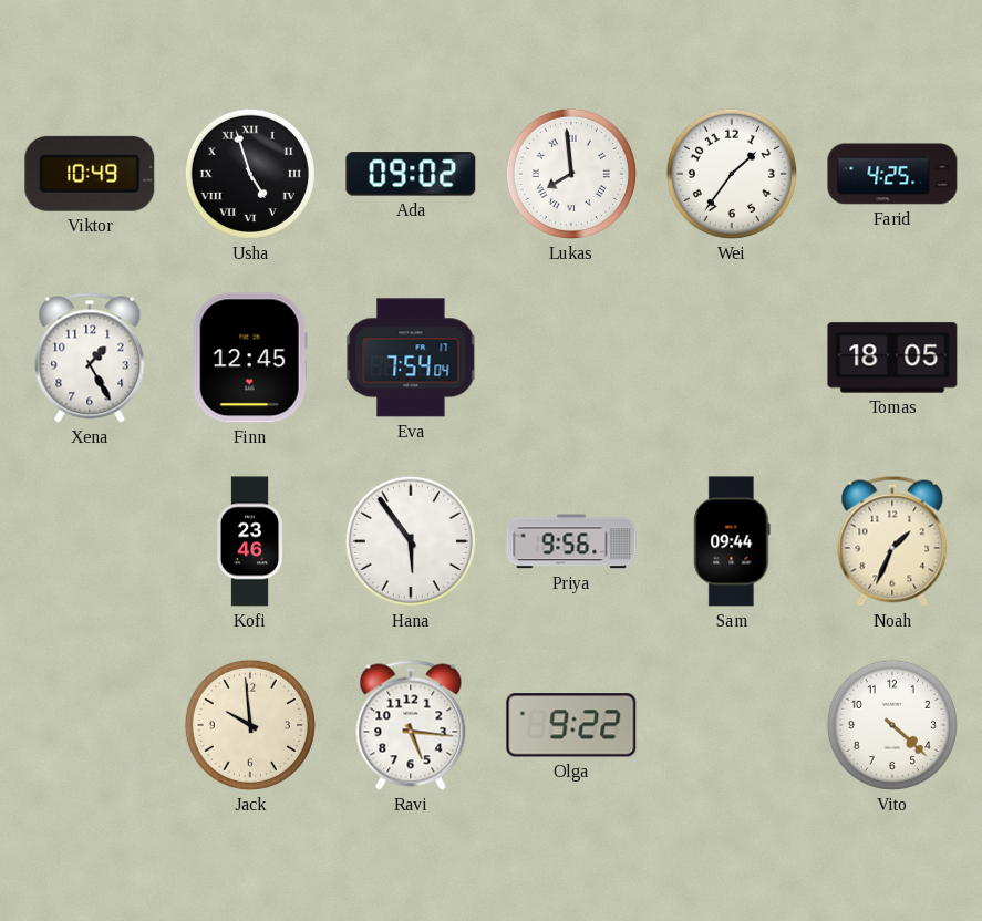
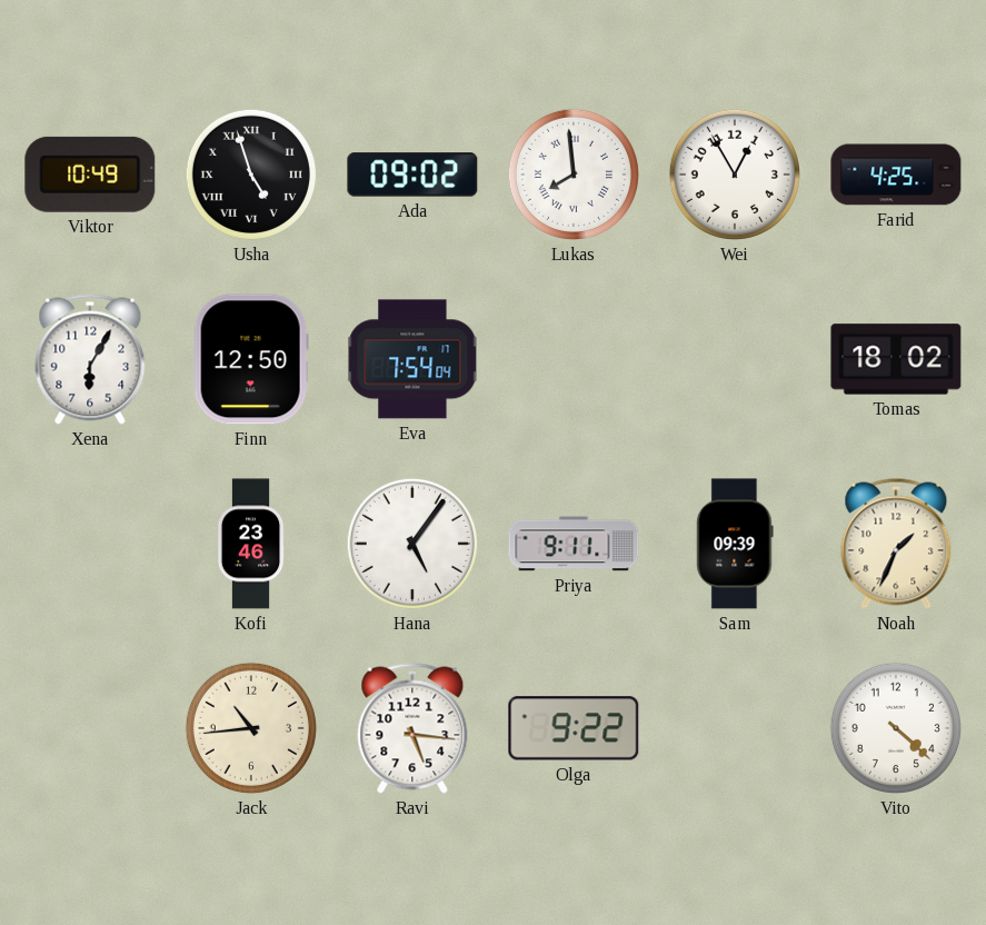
Wei: 1:36 -> 12:55
Xena: 1:25 -> 6:05
Finn: 12:45 -> 12:50
Tomas: 18:05 -> 18:02
Hana: 5:54 -> 5:06
Priya: 9:56 -> 9:11
Sam: 09:44 -> 09:39
Jack: 9:59 -> 10:44
